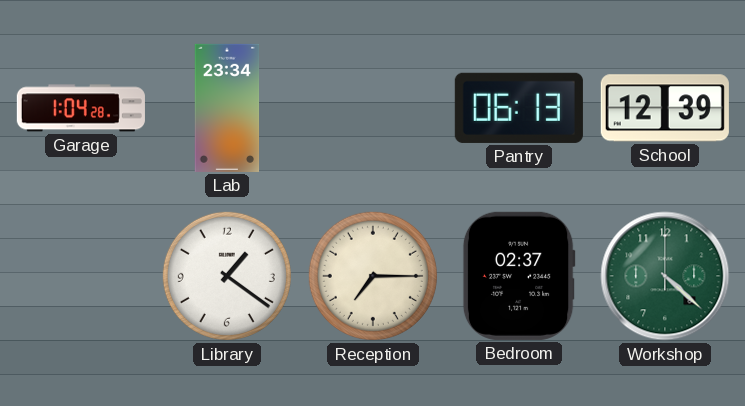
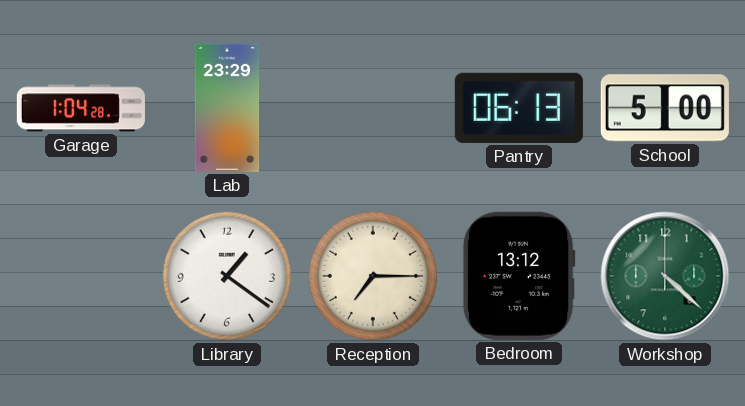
Lab: 23:34 -> 23:29
School: 12:39 -> 5:00
Bedroom: 02:37 -> 13:12
